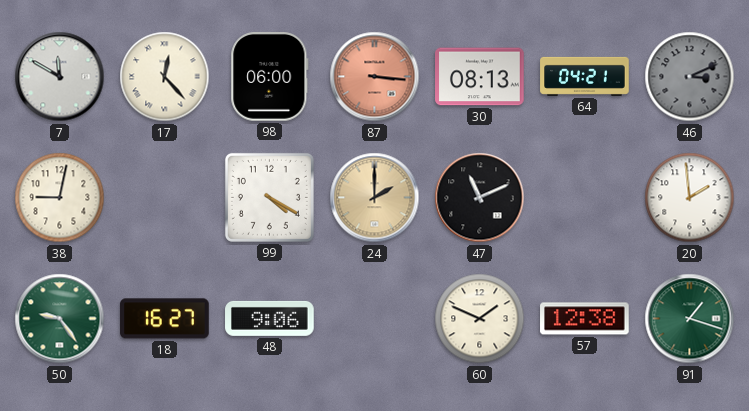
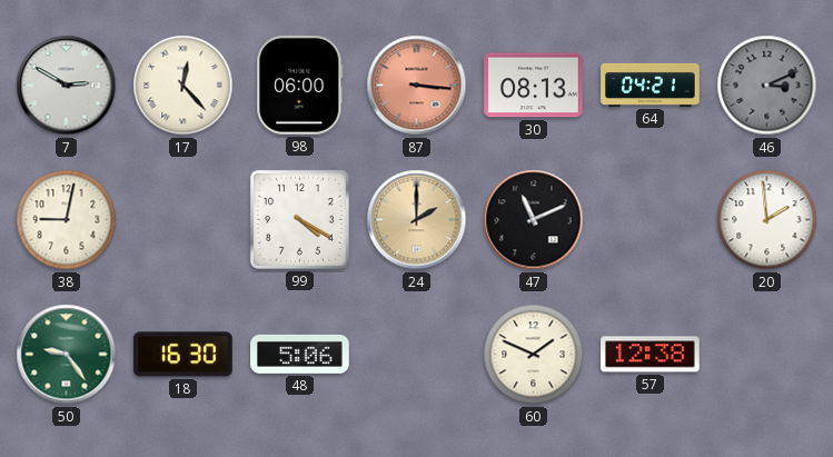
7: 11:50 -> 2:50
18: 16:27 -> 16:30
48: 9:06 -> 5:06
91: 1:18 -> none
